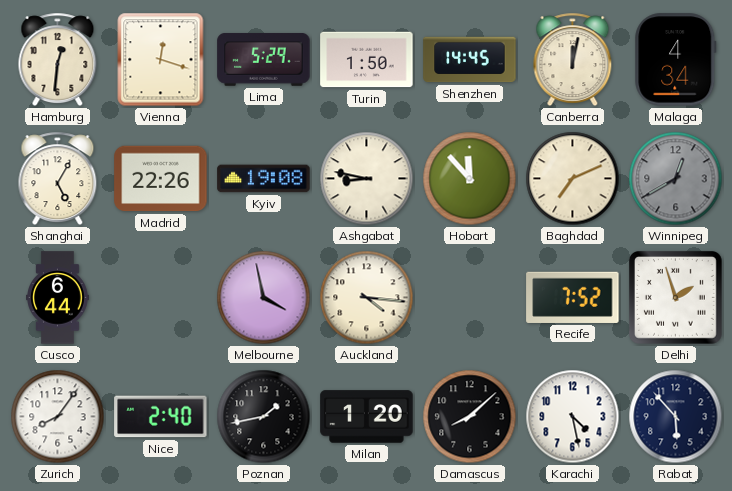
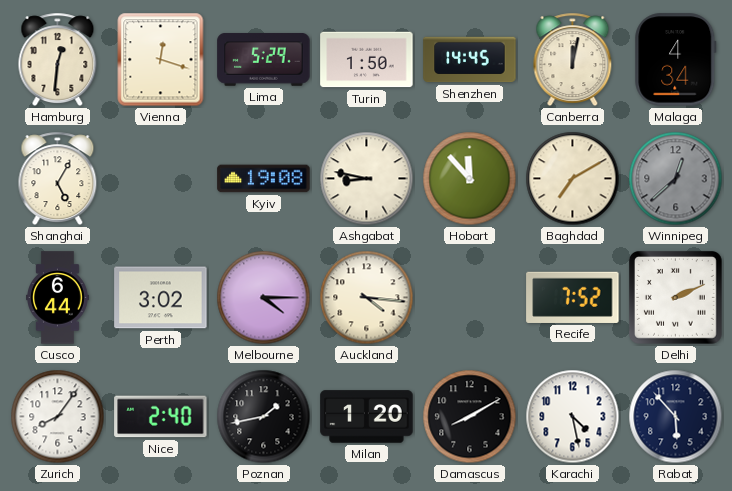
Madrid: 22:26 -> none
Baghdad: 7:11 -> 7:10
Winnipeg: 12:40 -> 12:38
Perth: none -> 3:02
Melbourne: 3:58 -> 4:15
Delhi: 1:57 -> 2:11
Damascus: 8:08 -> 8:10
